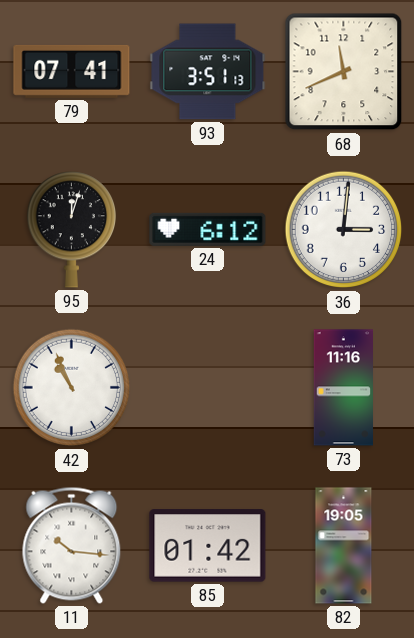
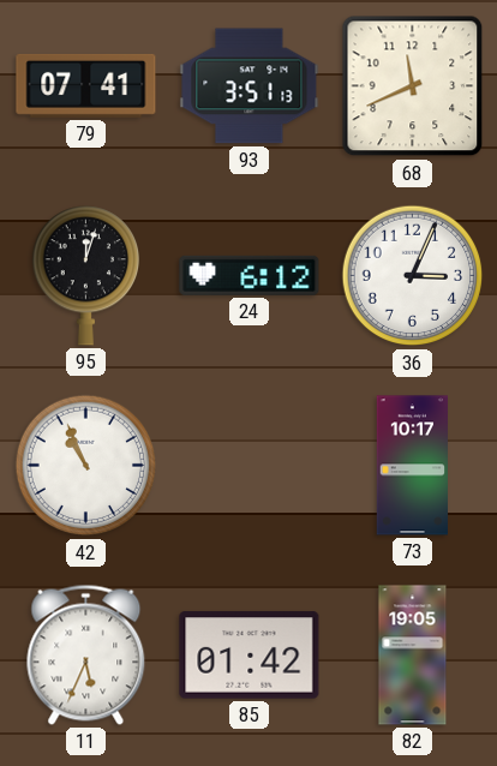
36: 3:01 -> 3:04
73: 11:16 -> 10:17
11: 10:16 -> 5:34
